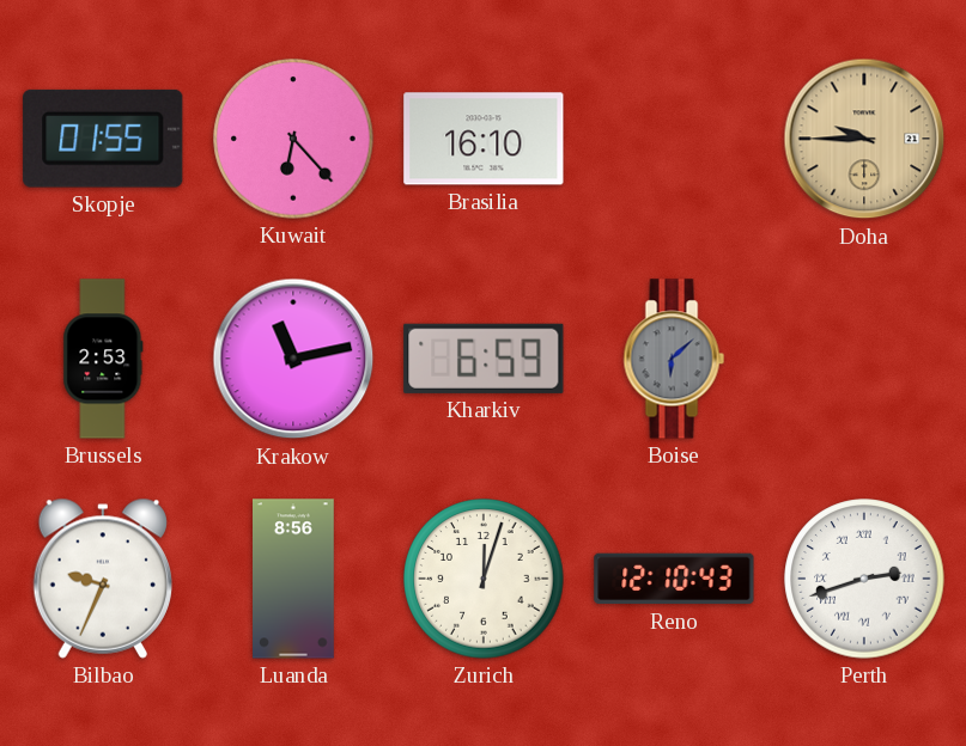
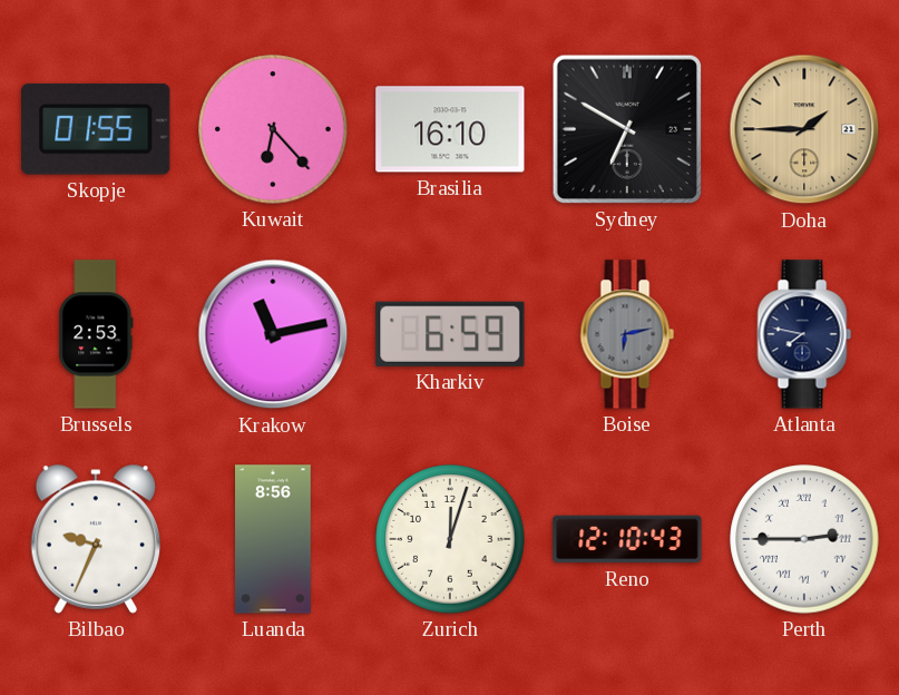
Sydney: none -> 6:50
Doha: 9:45 -> 1:45
Boise: 6:08 -> 6:13
Atlanta: none -> 7:47
Perth: 2:42 -> 2:45
